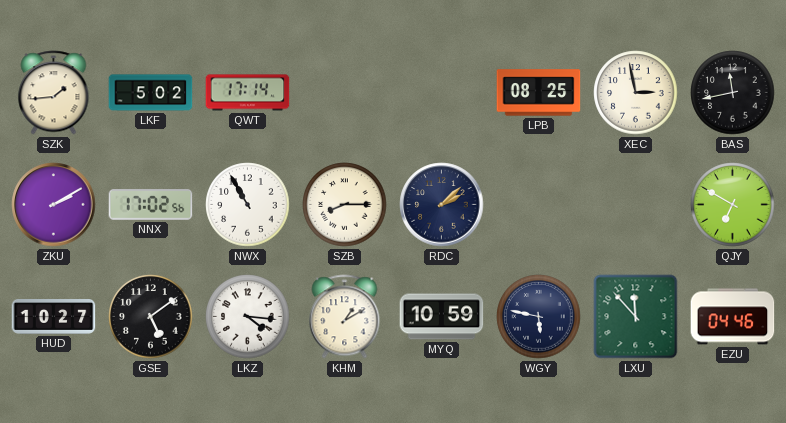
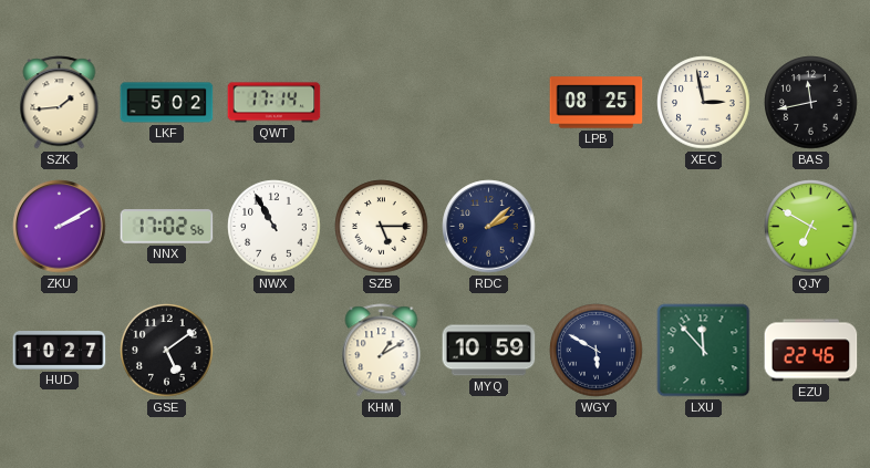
SZB: 8:15 -> 5:15
LKZ: 4:16 -> none
WGY: 5:47 -> 5:50
EZU: 04:46 -> 22:46
